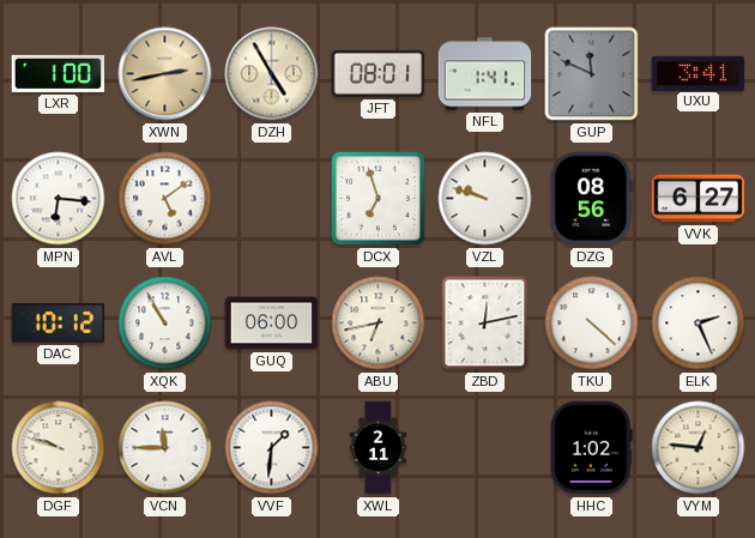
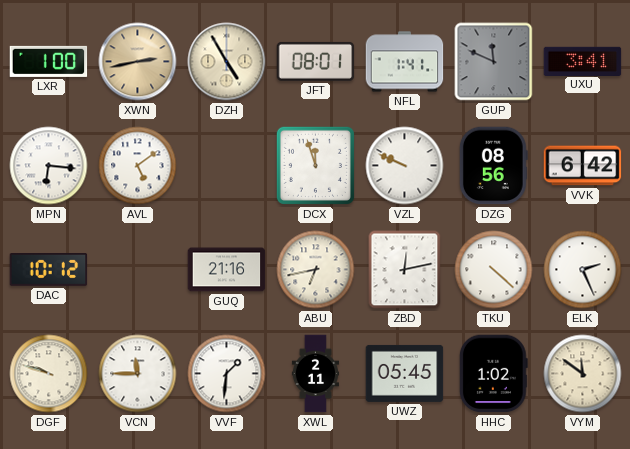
DCX: 6:57 -> 11:57
VZL: 9:48 -> 9:49
VVK: 6:27 -> 6:42
XQK: 10:55 -> none
GUQ: 06:00 -> 21:16
UWZ: none -> 05:45
VYM: 12:46 -> 11:51
